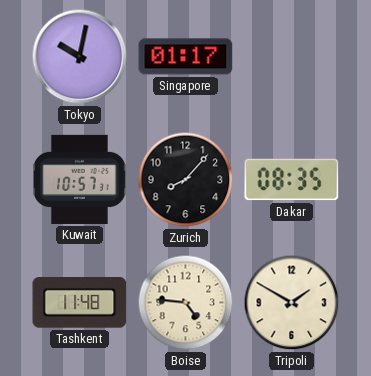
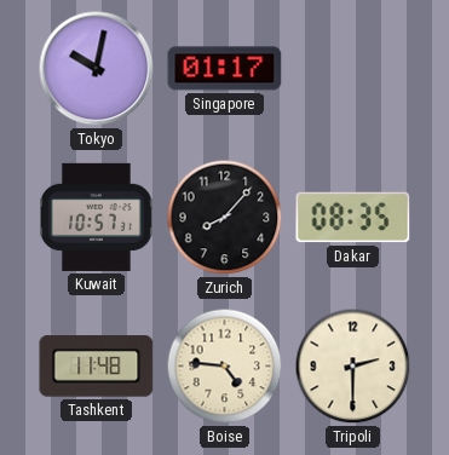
Tripoli: 1:50 -> 2:30
